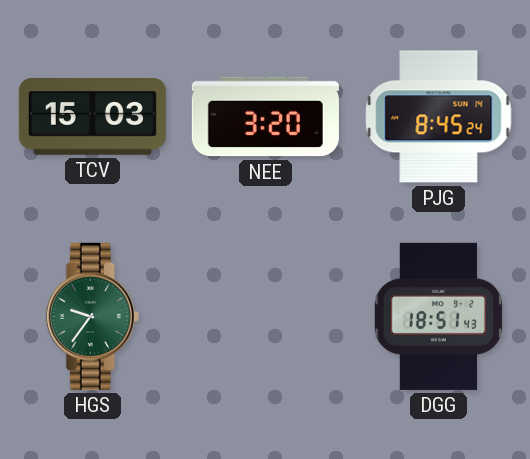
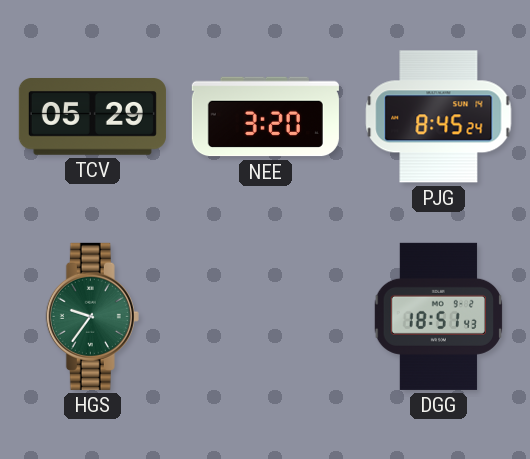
TCV: 15:03 -> 05:29
